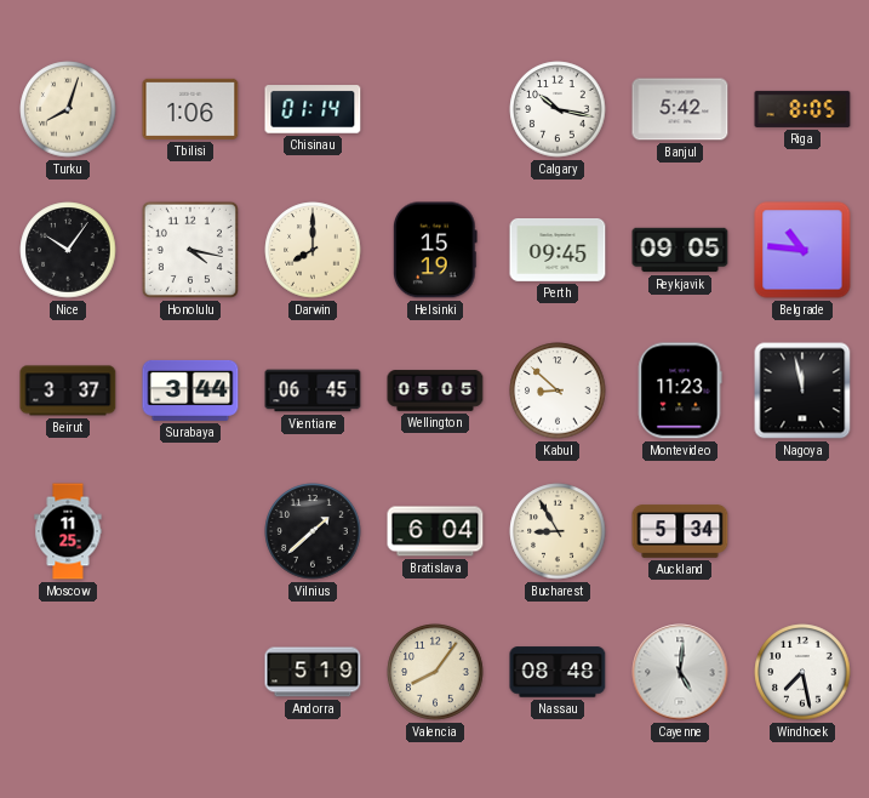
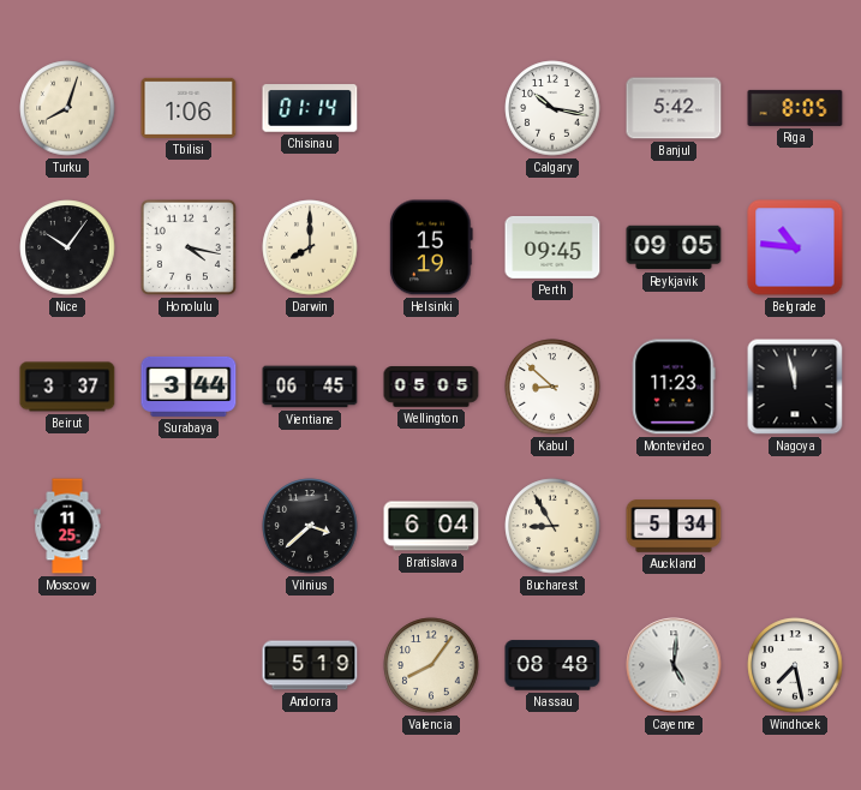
Vilnius: 1:38 -> 3:38
